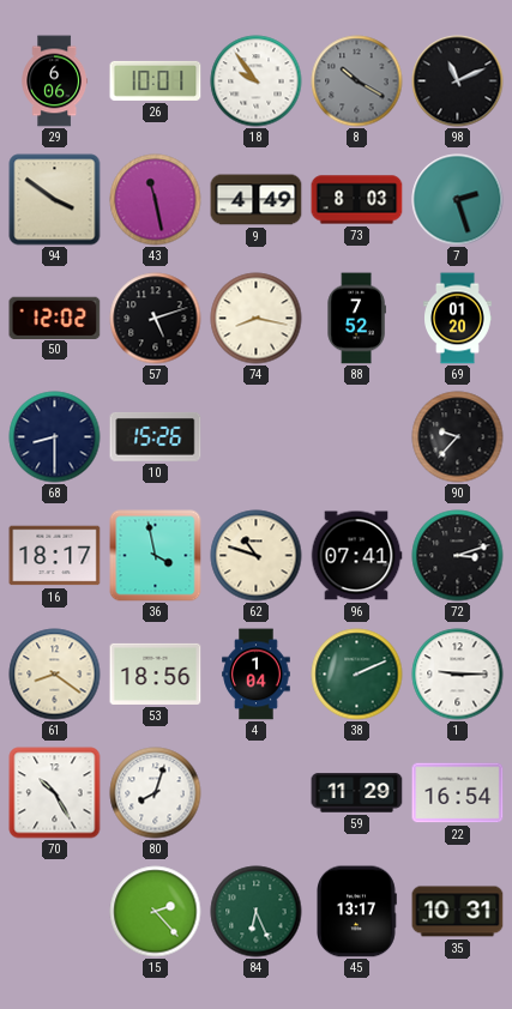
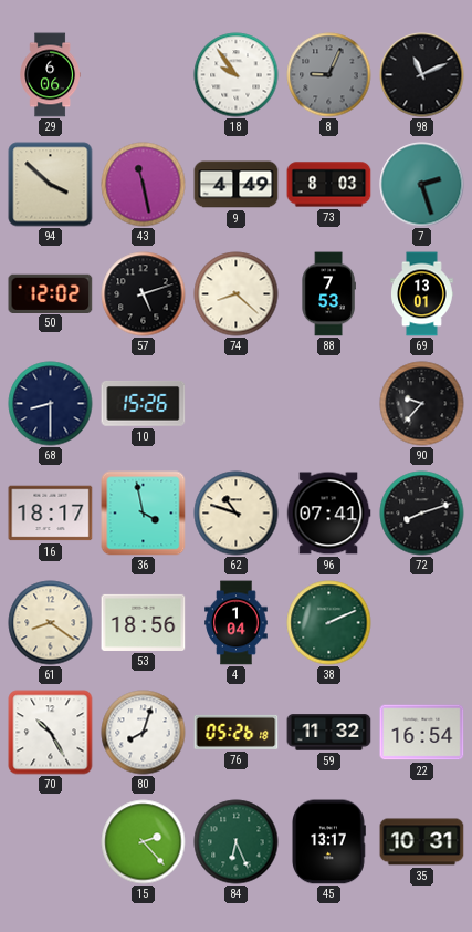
26: 10:01 -> none
8: 10:20 -> 9:04
94: 3:51 -> 3:52
74: 8:17 -> 8:22
88: 7:52 -> 7:53
69: 01:20 -> 13:01
72: 3:12 -> 8:12
1: 9:15 -> none
76: none -> 05:26
59: 11:29 -> 11:32
